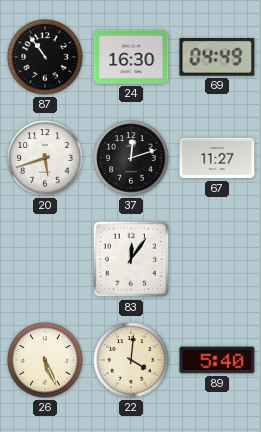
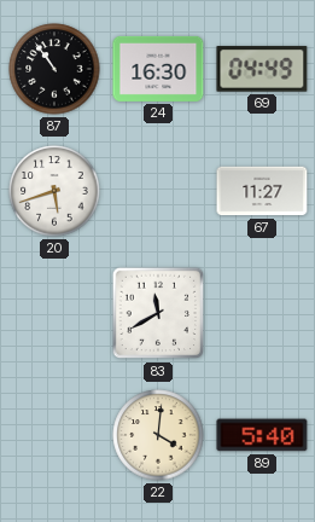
37: 12:12 -> none
83: 12:06 -> 11:40
26: 5:26 -> none
